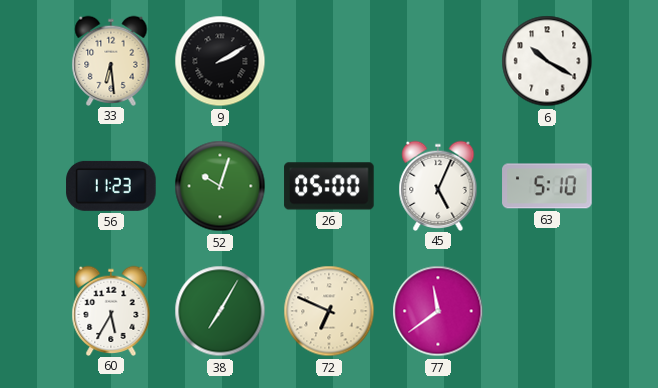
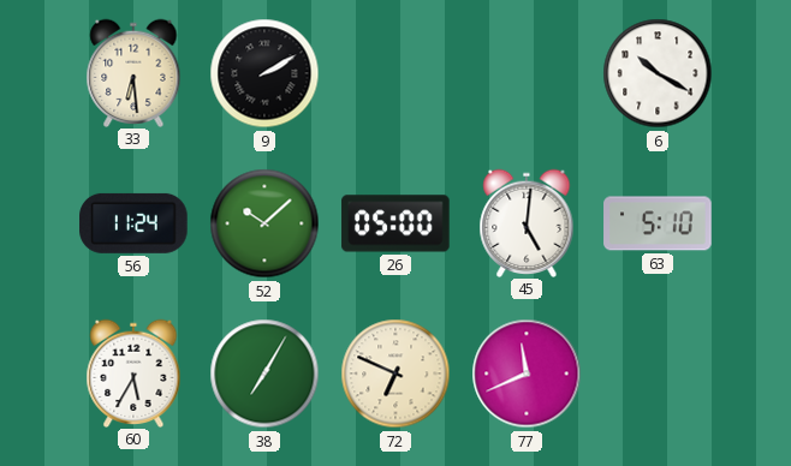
56: 11:23 -> 11:24
52: 10:03 -> 10:08
45: 5:04 -> 5:01
77: 11:39 -> 11:41
